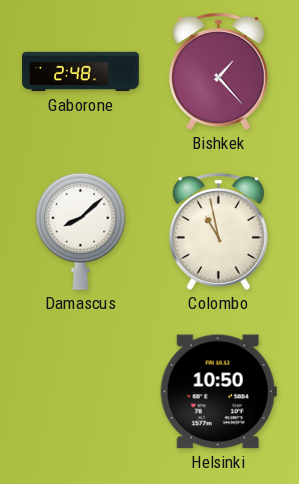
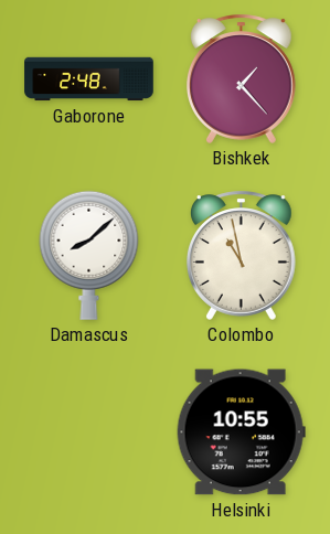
Helsinki: 10:50 -> 10:55
